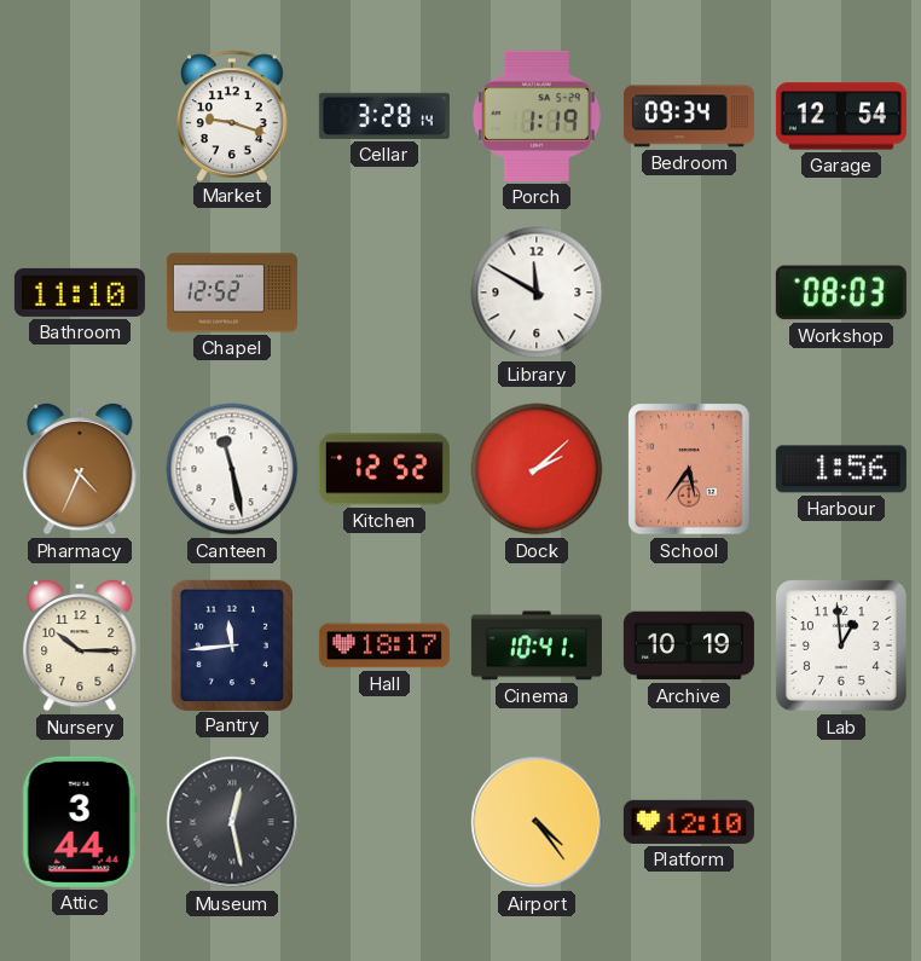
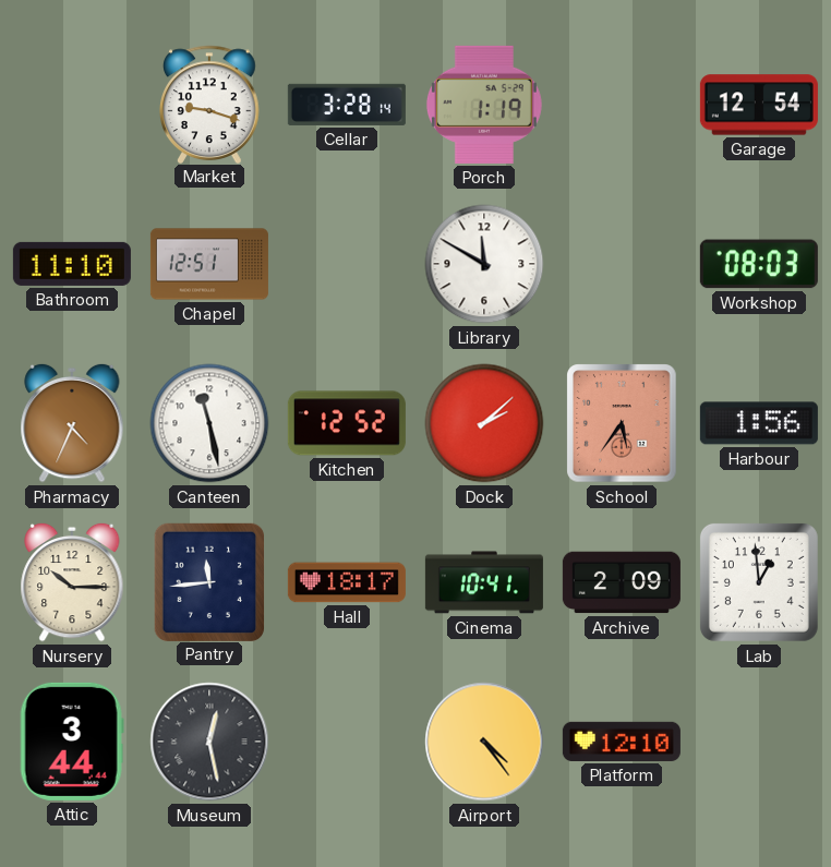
Bedroom: 09:34 -> none
Chapel: 12:52 -> 12:51
Archive: 10:19 -> 2:09
